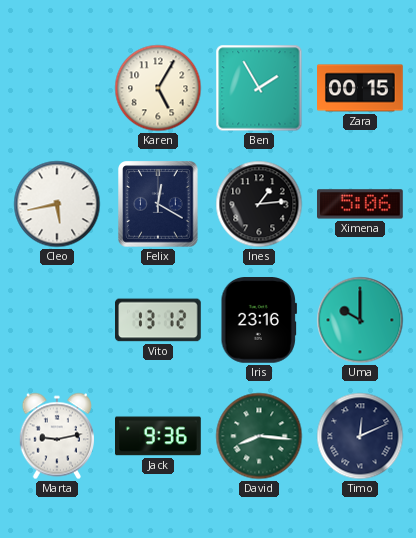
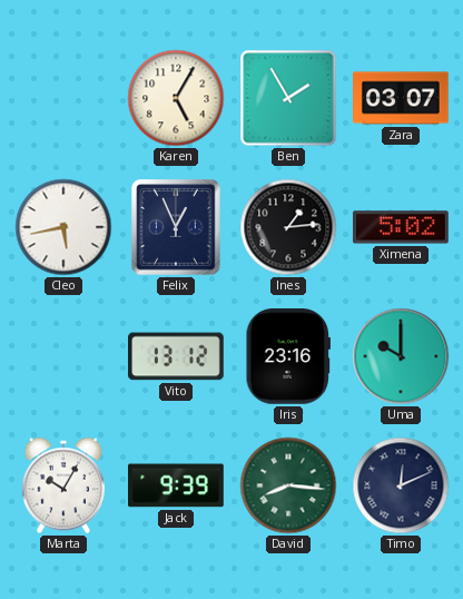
Zara: 00:15 -> 03:07
Felix: 12:20 -> 12:56
Ximena: 5:06 -> 5:02
Marta: 9:13 -> 10:05
Jack: 9:36 -> 9:39
